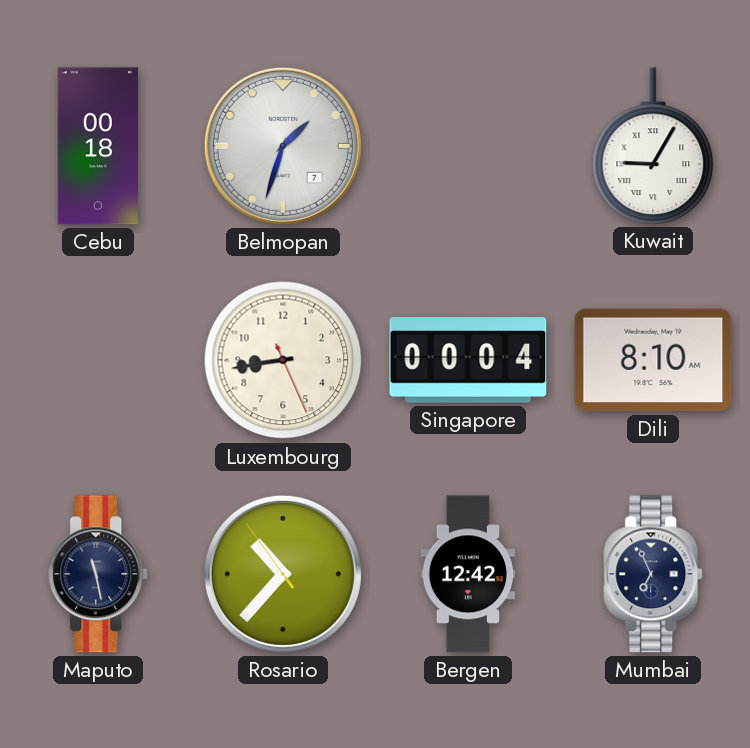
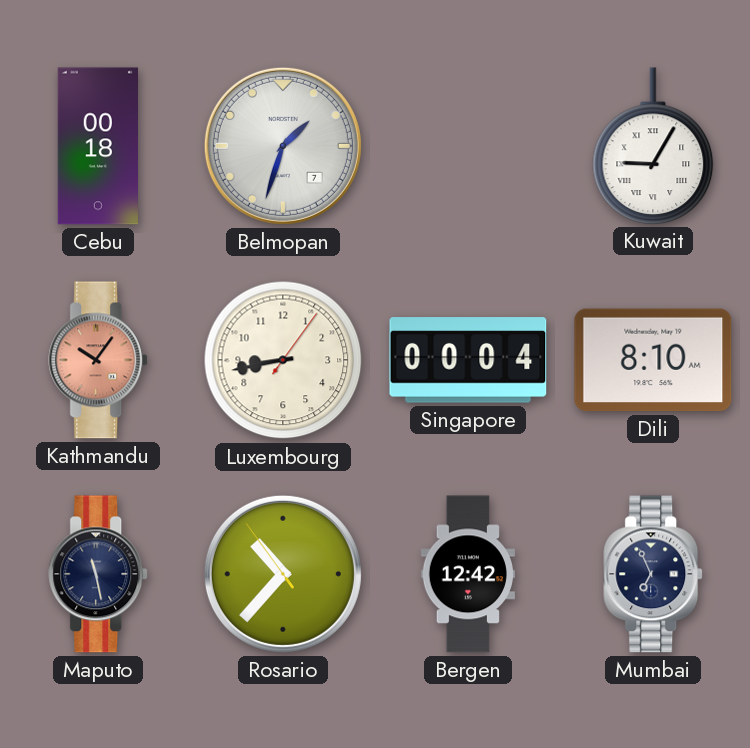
Kathmandu: none -> 10:06
Luxembourg: 8:43:26 -> 8:43:06
